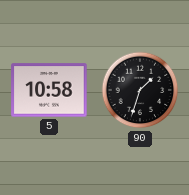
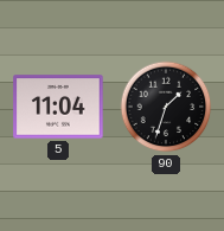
5: 10:58 -> 11:04
